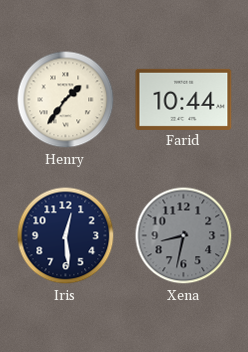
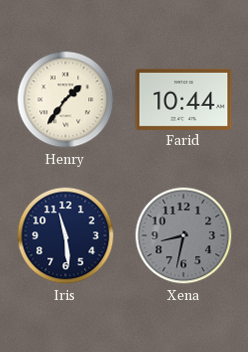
Iris: 12:29 -> 11:29
